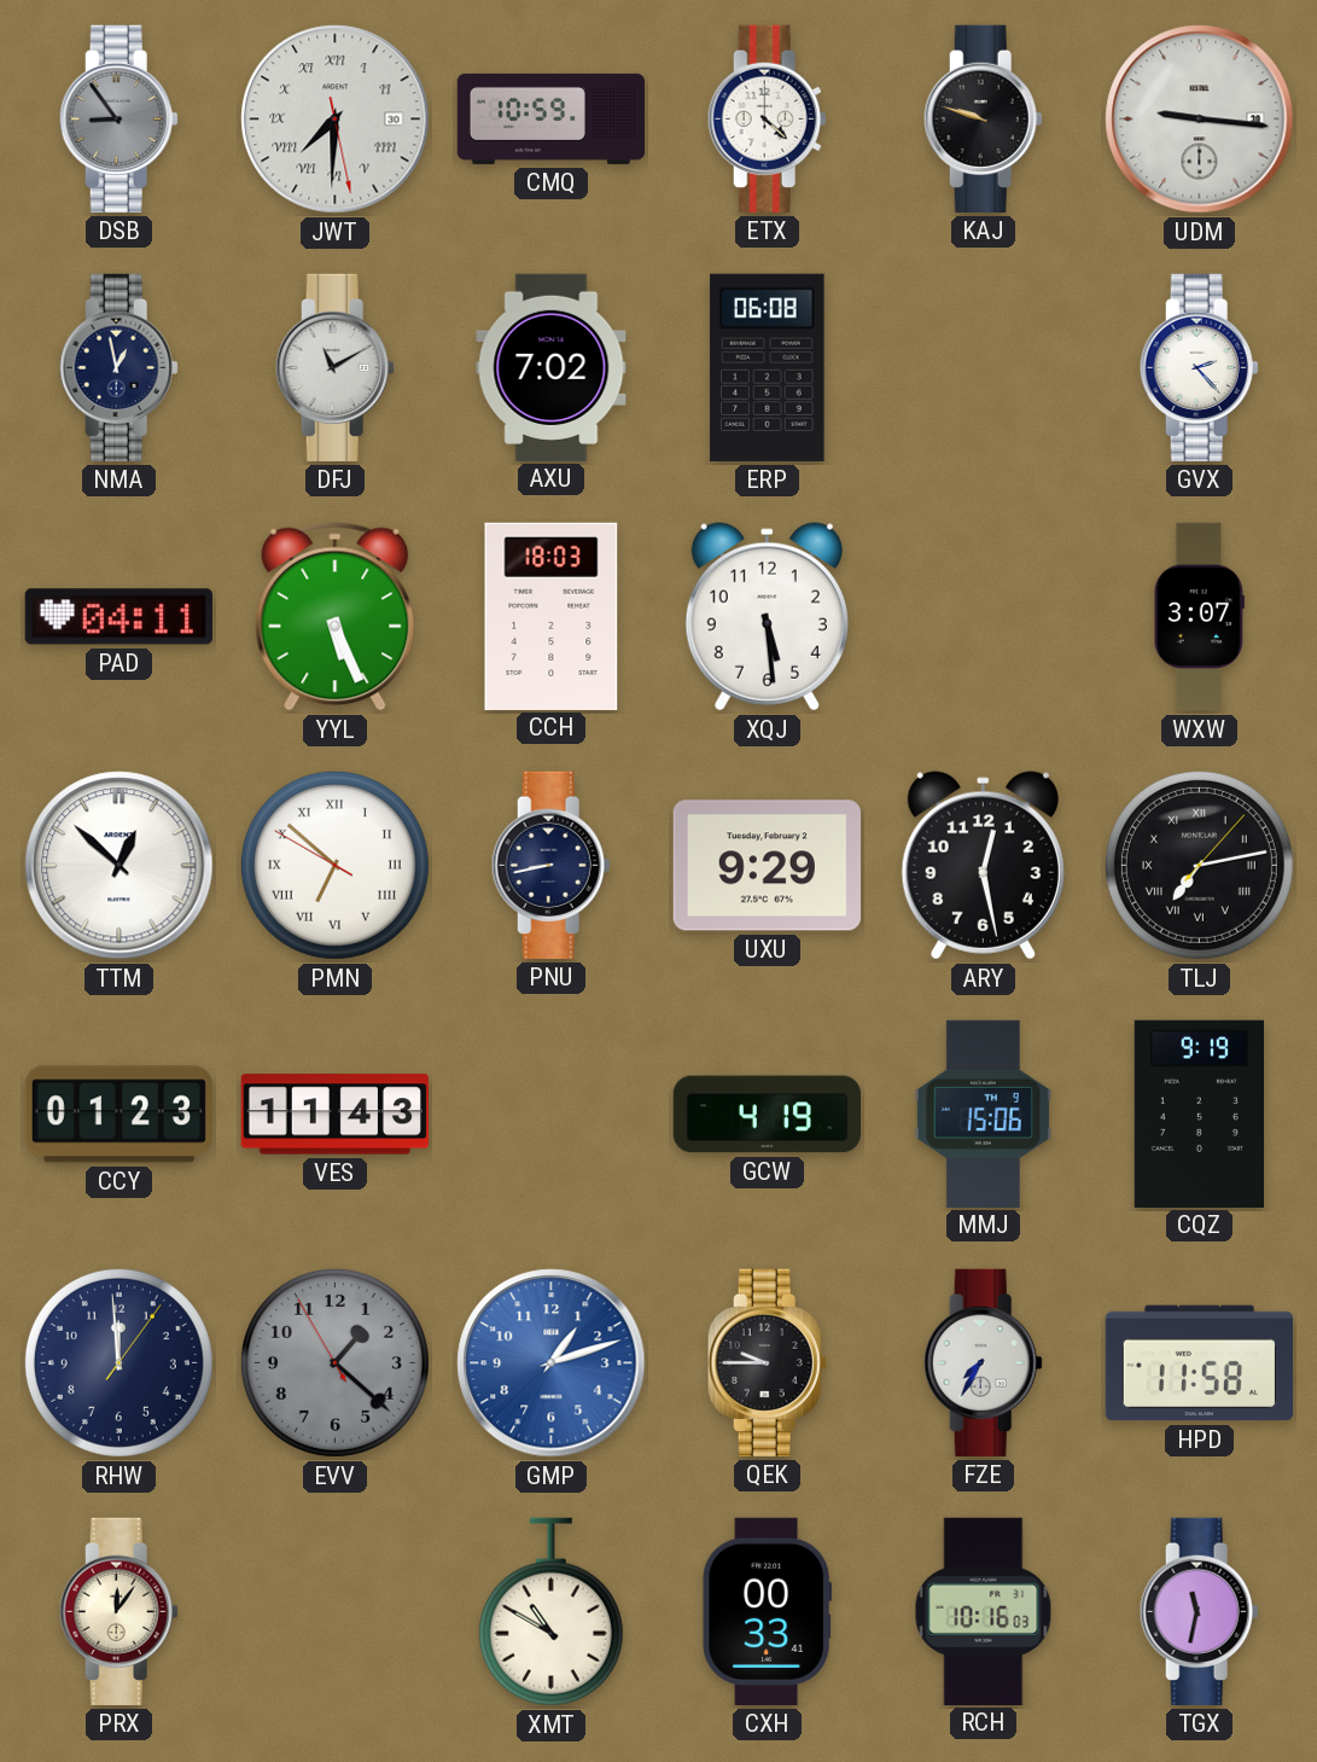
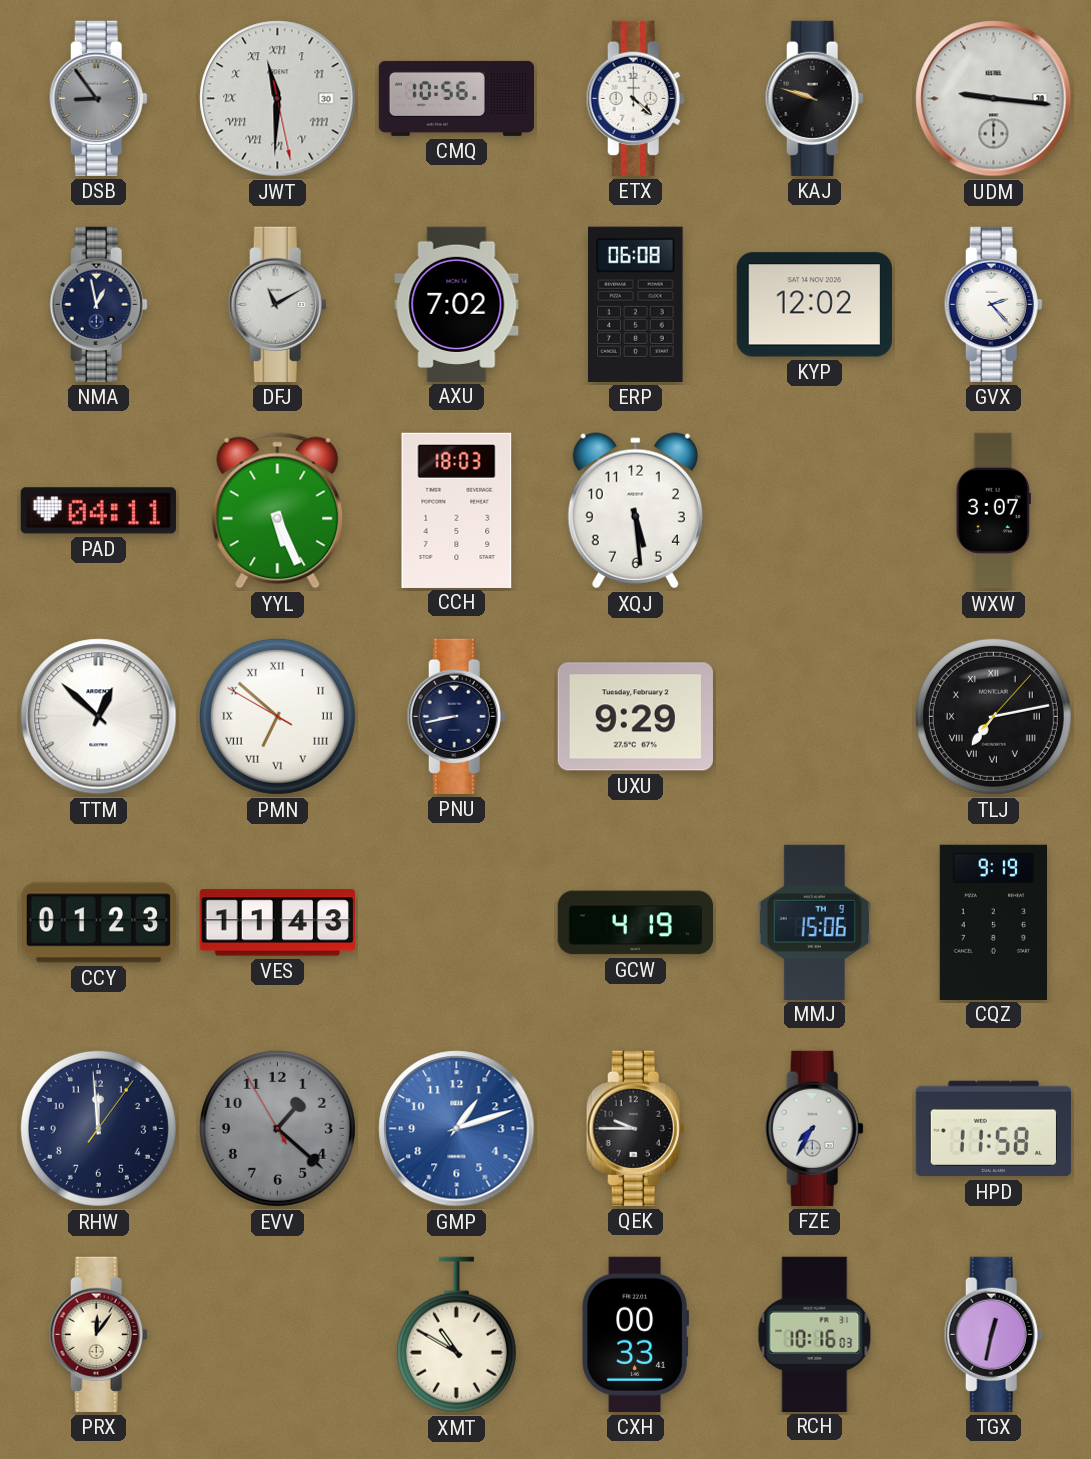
JWT: 7:30 -> 11:30
CMQ: 10:59 -> 10:56
KYP: none -> 12:02
ARY: 12:28 -> none
TGX: 11:32 -> 12:32
